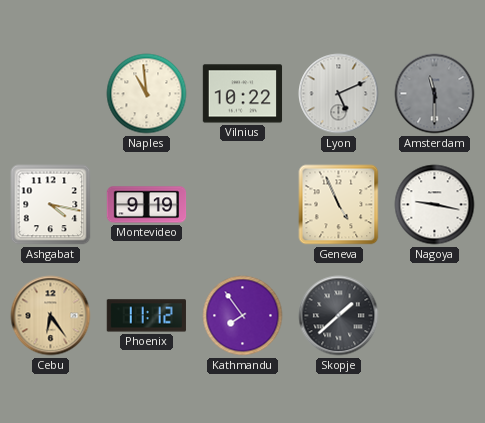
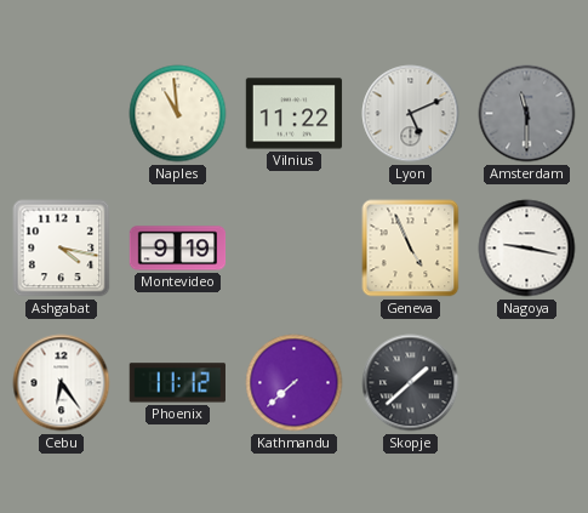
Vilnius: 10:22 -> 11:22
Cebu dial: champagne -> white
Kathmandu: 7:54 -> 7:38
